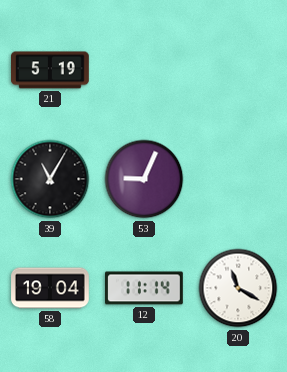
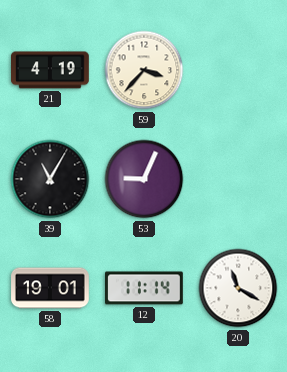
21: 5:19 -> 4:19
59: none -> 3:37
58: 19:04 -> 19:01
